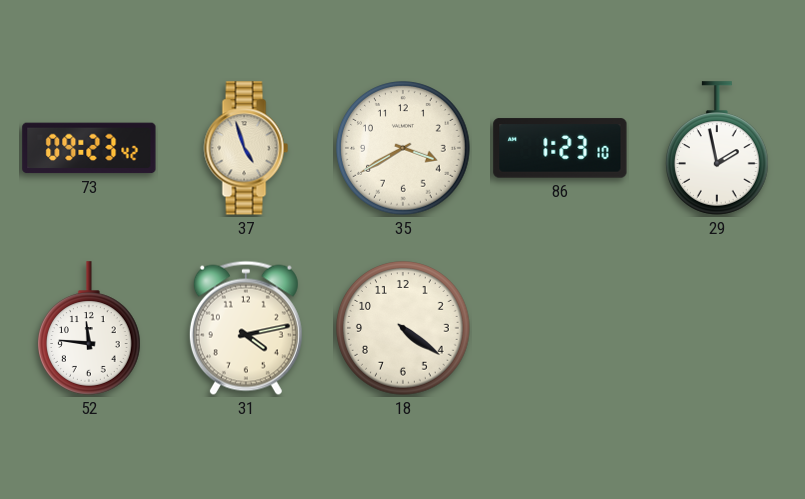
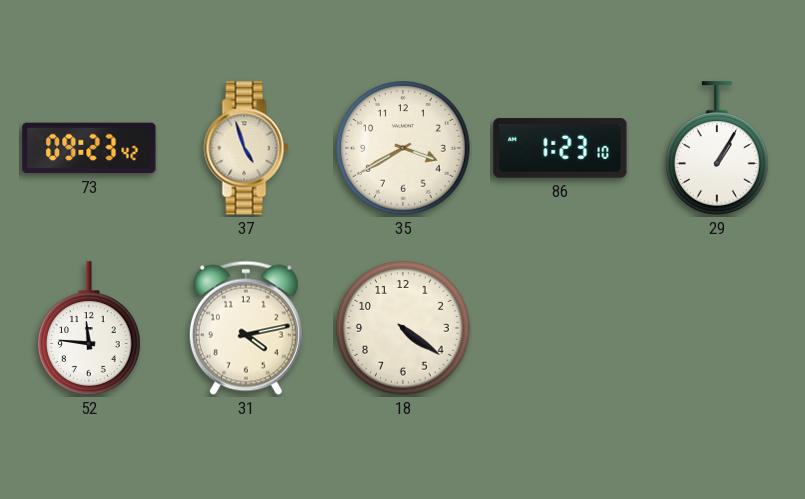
29: 1:58 -> 1:05
